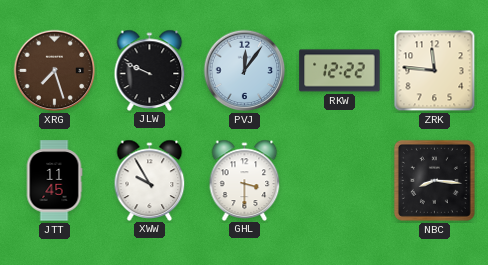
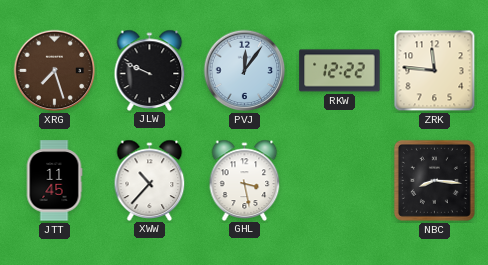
XWW: 9:55 -> 10:37
GHL: 3:30 -> 3:28
